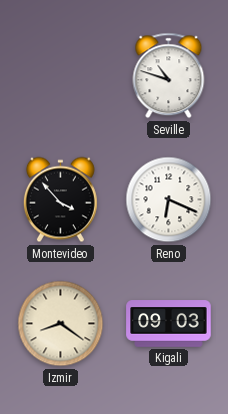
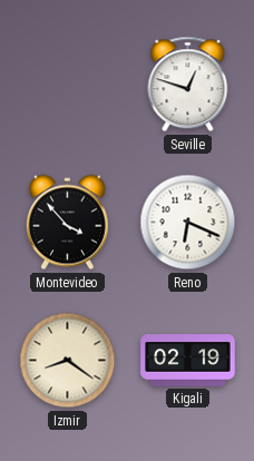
Seville: 10:48 -> 12:48
Kigali: 09:03 -> 02:19
